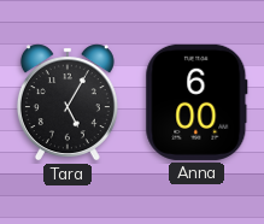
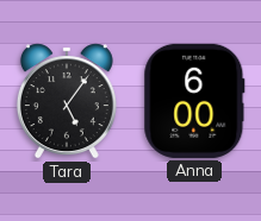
Tara: 5:05 -> 5:06
